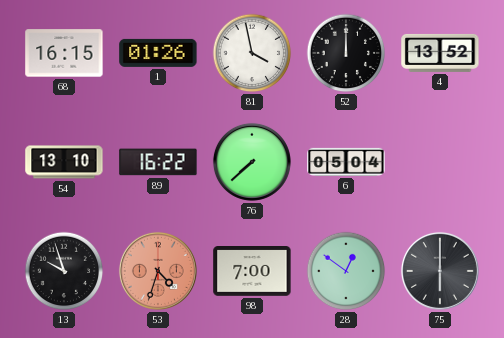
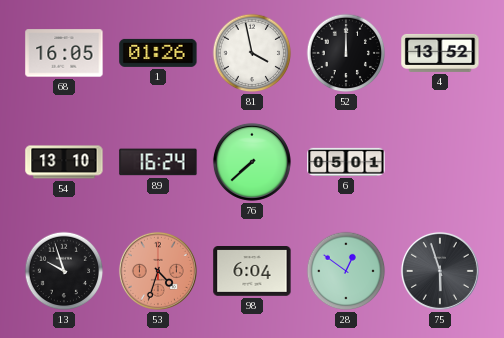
68: 16:15 -> 16:05
89: 16:22 -> 16:24
6: 05:04 -> 05:01
98: 7:00 -> 6:04
75: 6:00 -> 5:57
